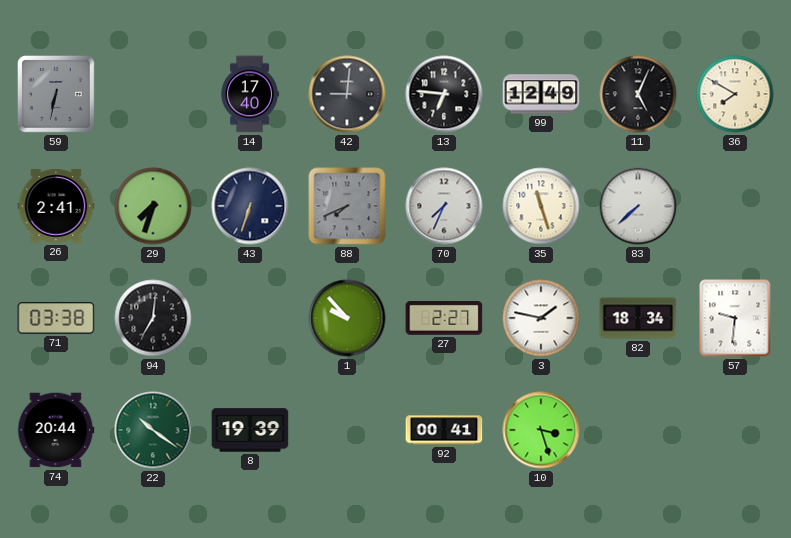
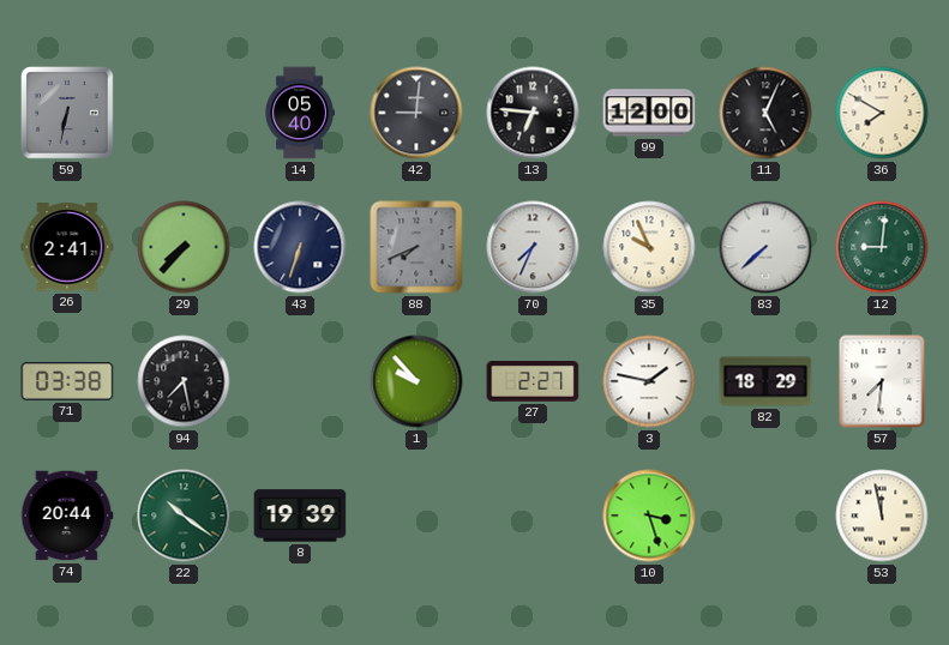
14: 17:40 -> 05:40
99: 12:49 -> 12:00
29: 7:33 -> 7:37
35: 11:27 -> 9:56
12: none -> 9:01
94: 7:01 -> 7:28
82: 18:34 -> 18:29
57: 9:31 -> 7:31
92: 00:41 -> none
53: none -> 11:58
